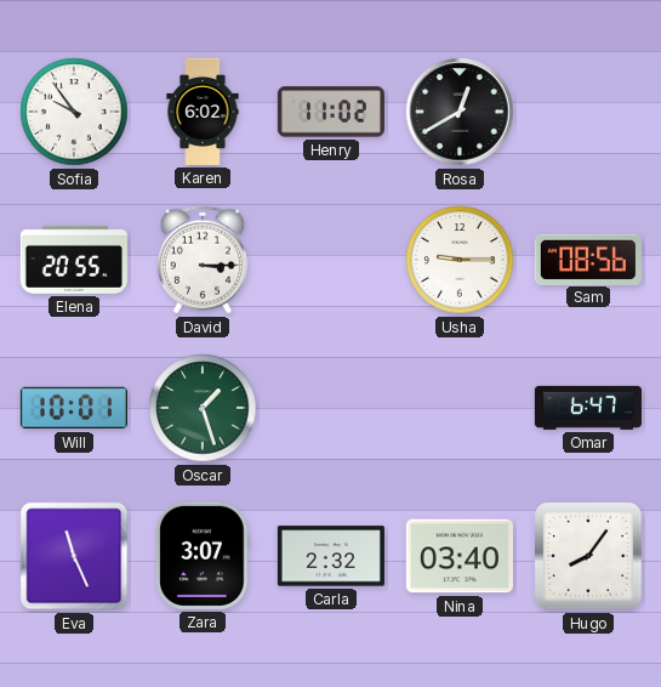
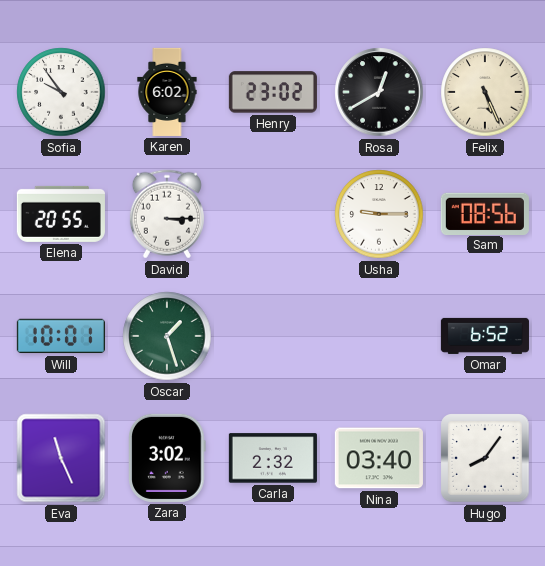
Henry: 11:02 -> 23:02
Felix: none -> 5:26
Omar: 6:47 -> 6:52
Zara: 3:07 -> 3:02
